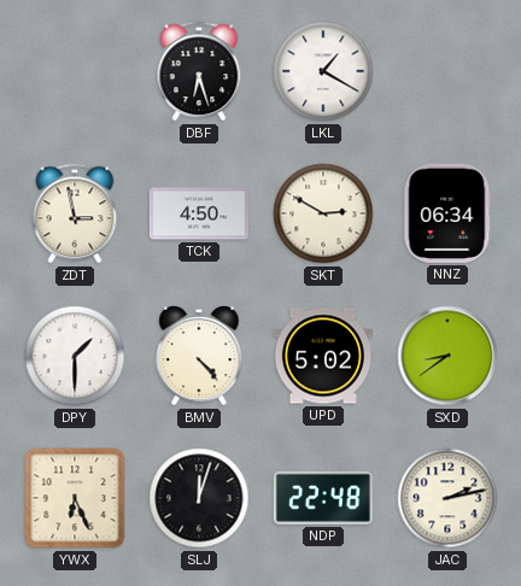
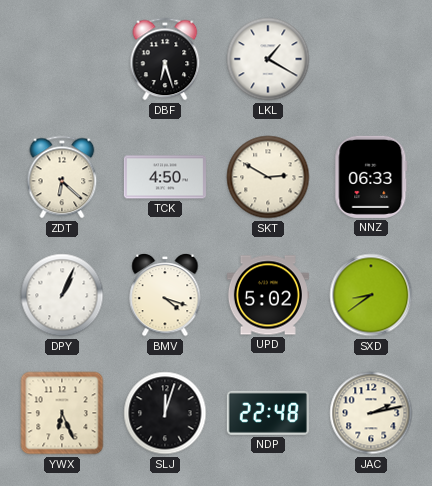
ZDT: 2:58 -> 6:22
NNZ: 06:34 -> 06:33
DPY: 1:30 -> 1:04
BMV: 4:23 -> 4:18
